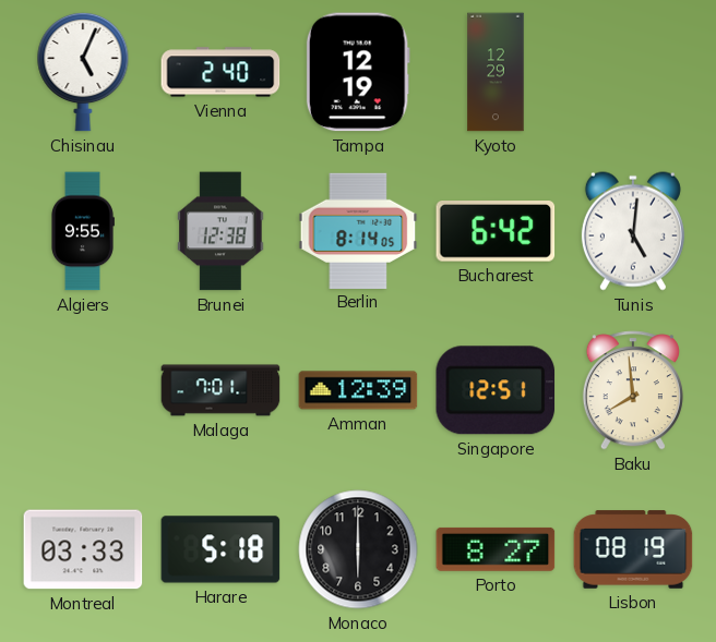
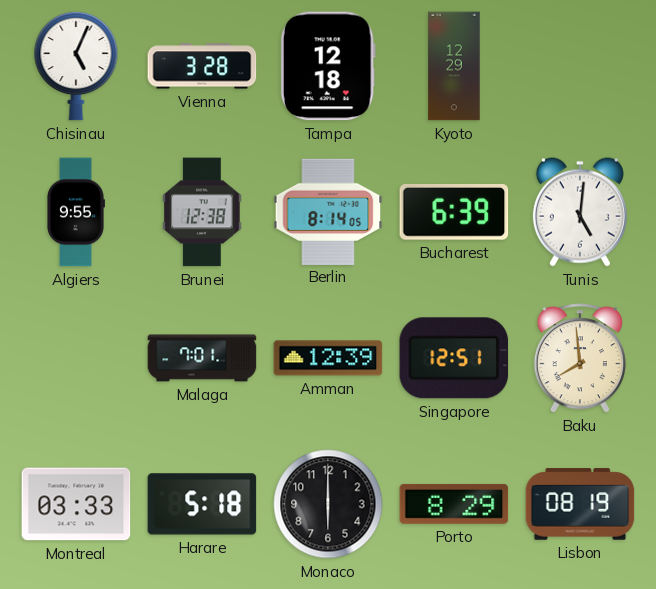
Vienna: 2:40 -> 3:28
Tampa: 12:19 -> 12:18
Bucharest: 6:42 -> 6:39
Porto: 8:27 -> 8:29
